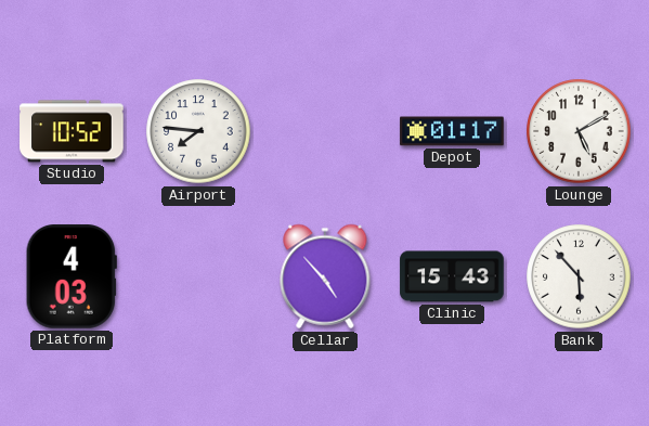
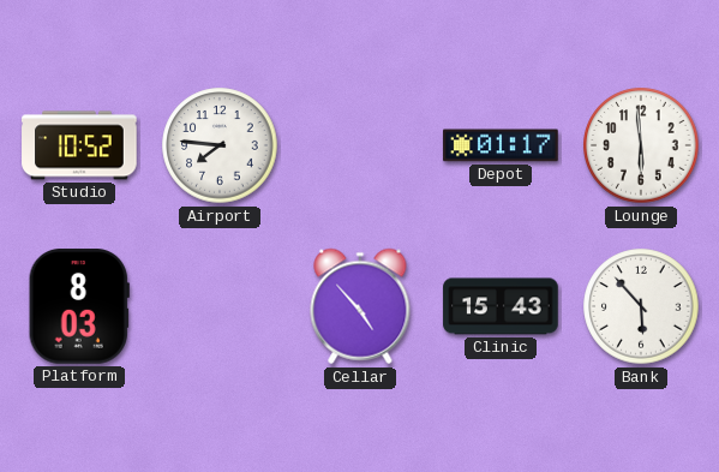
Lounge: 5:10 -> 5:59
Platform: 4:03 -> 8:03
